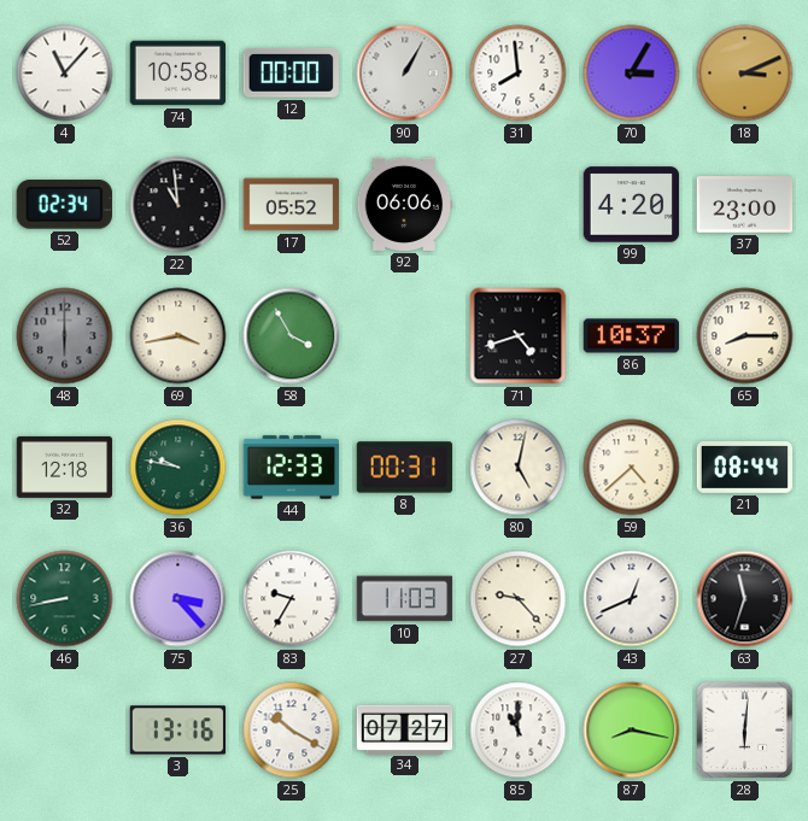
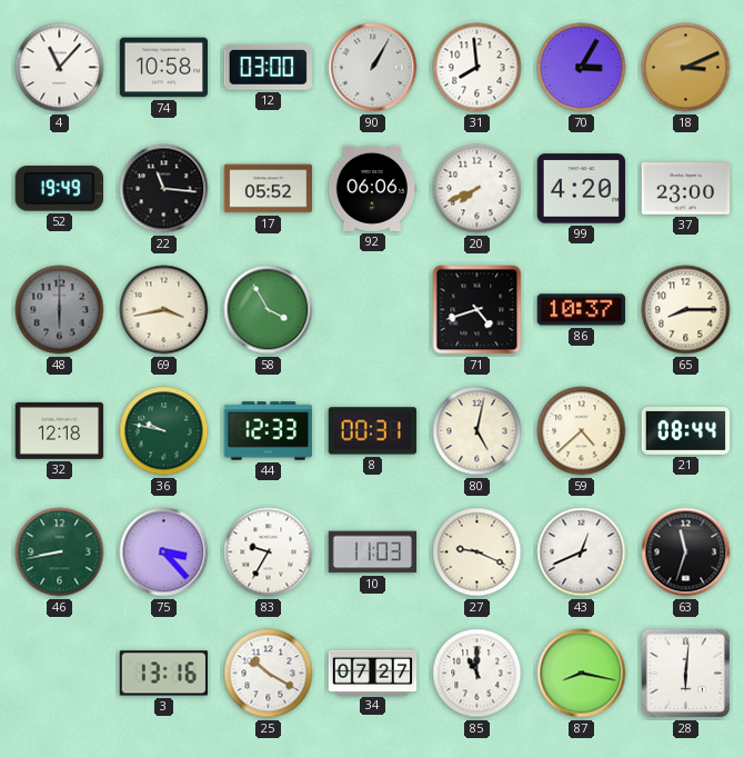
12: 00:00 -> 03:00
52: 02:34 -> 19:49
22: 10:59 -> 11:16
20: none -> 7:41
27: 9:23 -> 9:19
